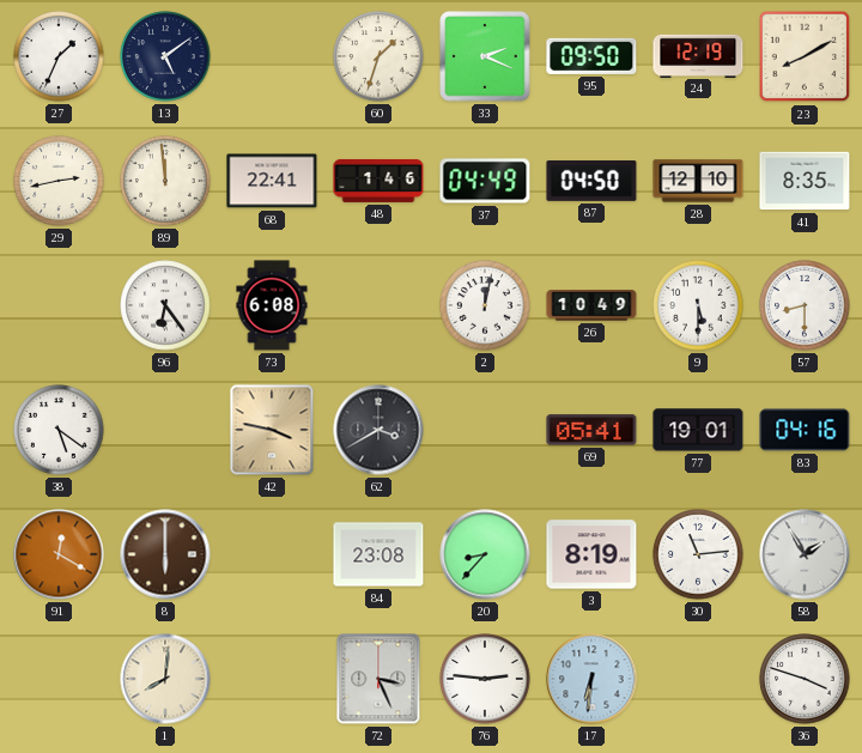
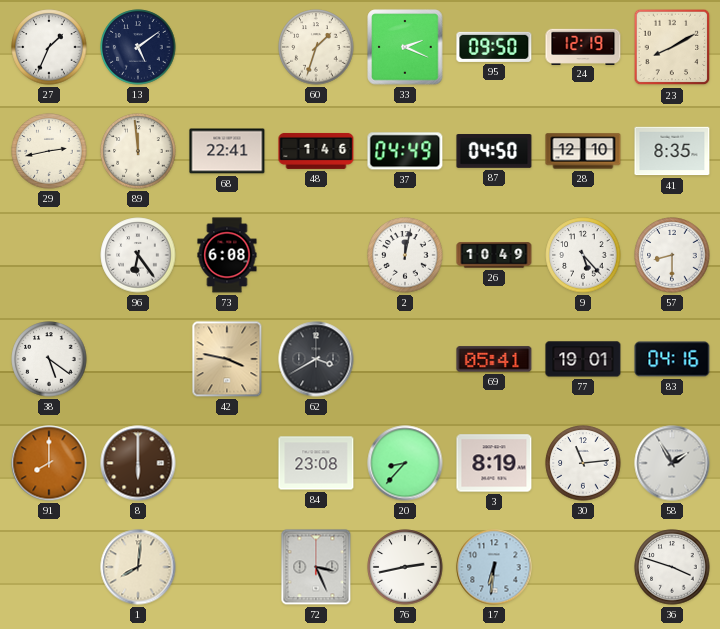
9: 5:30 -> 5:23
91: 12:20 -> 8:00
76: 2:46 -> 2:43
